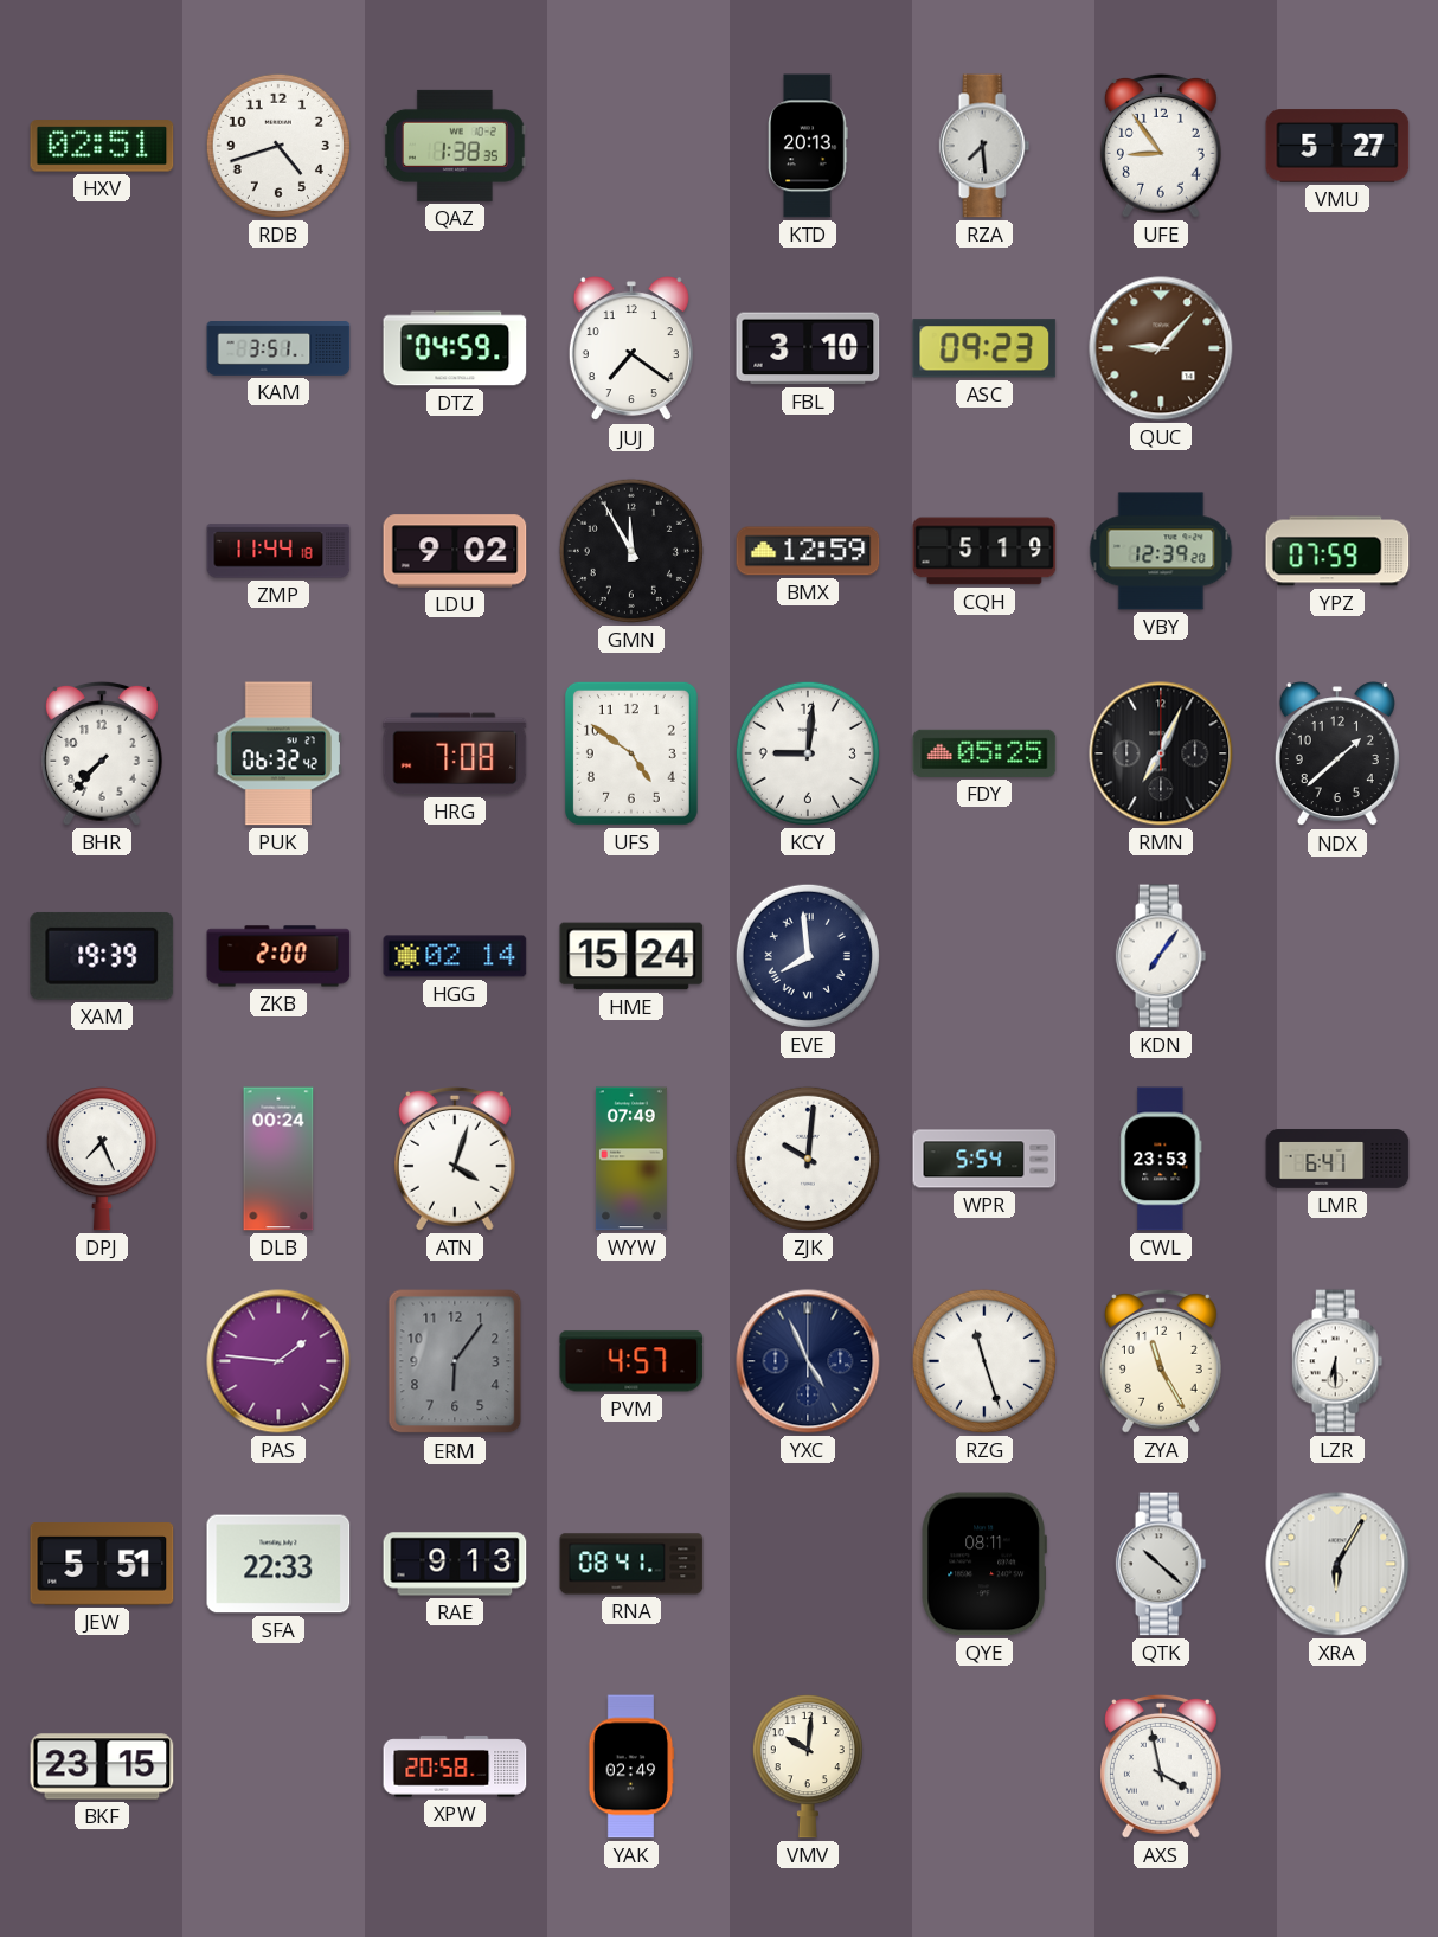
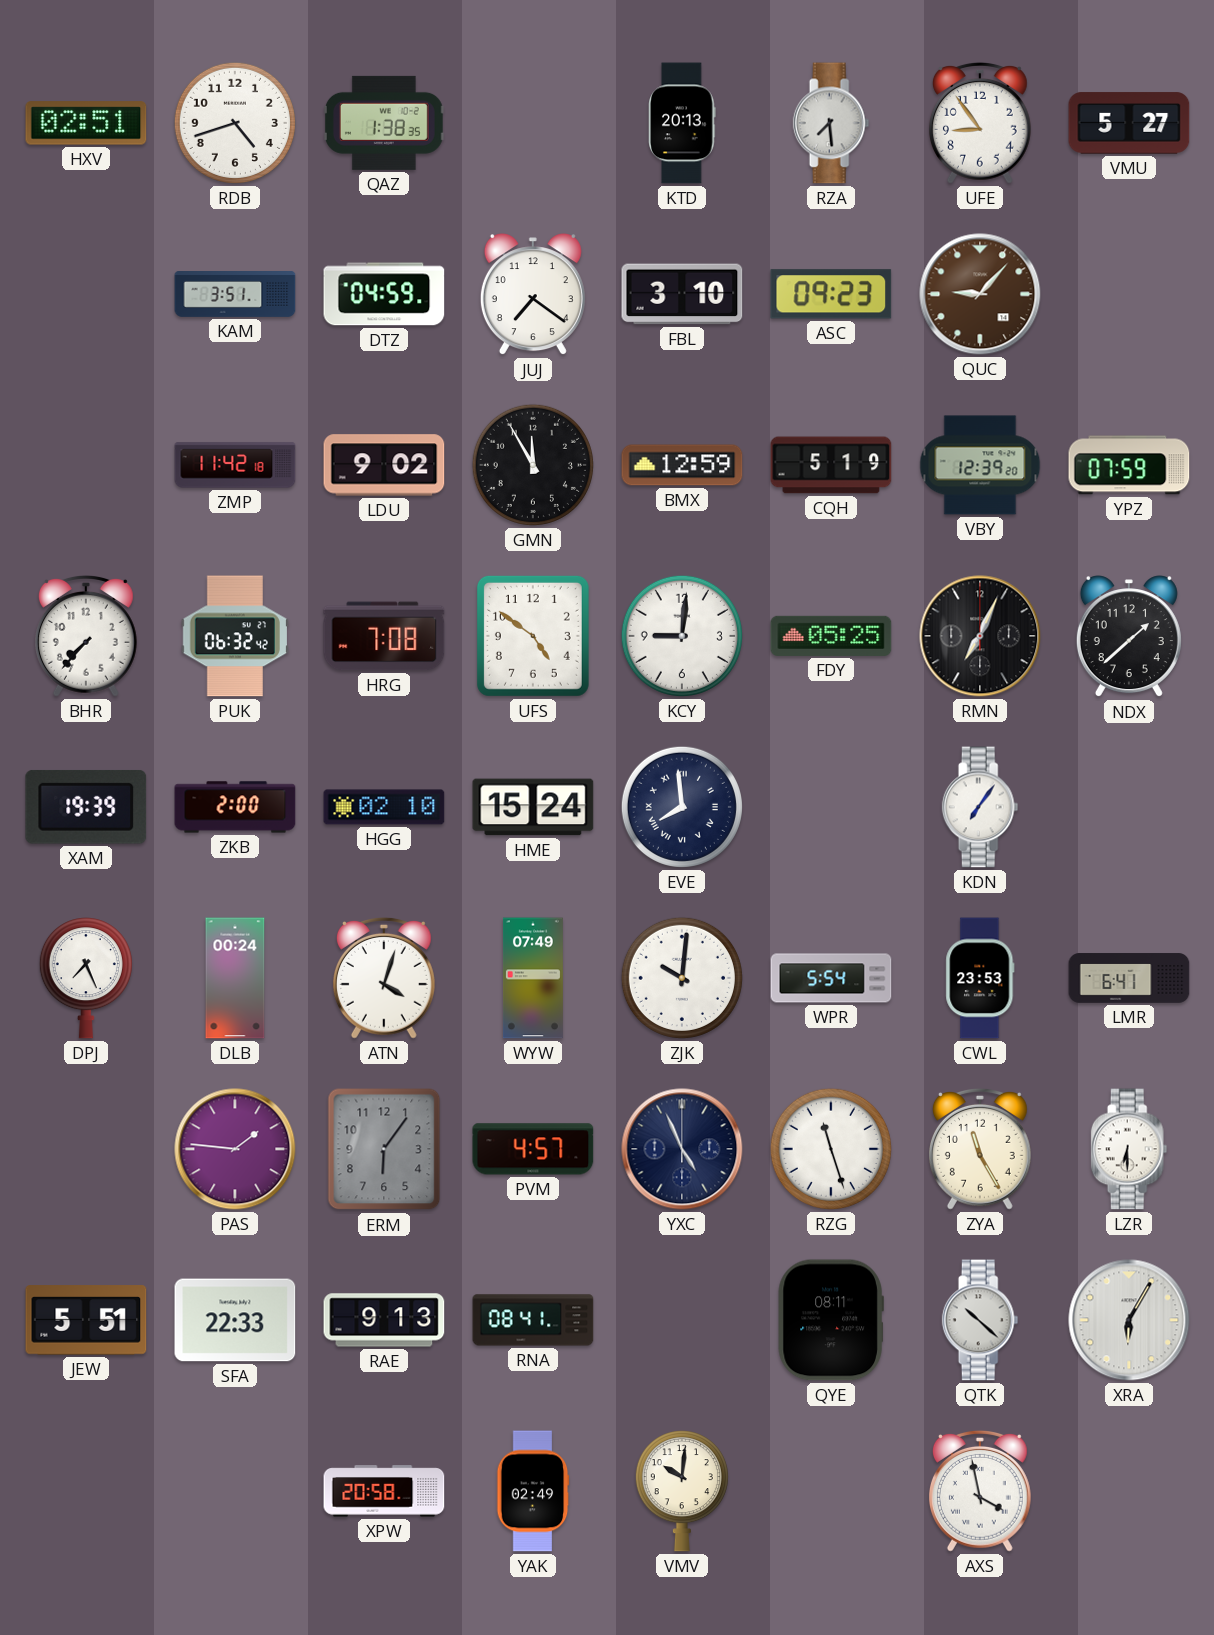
ZMP: 11:44 -> 11:42
HGG: 02:14 -> 02:10
BKF: 23:15 -> none
